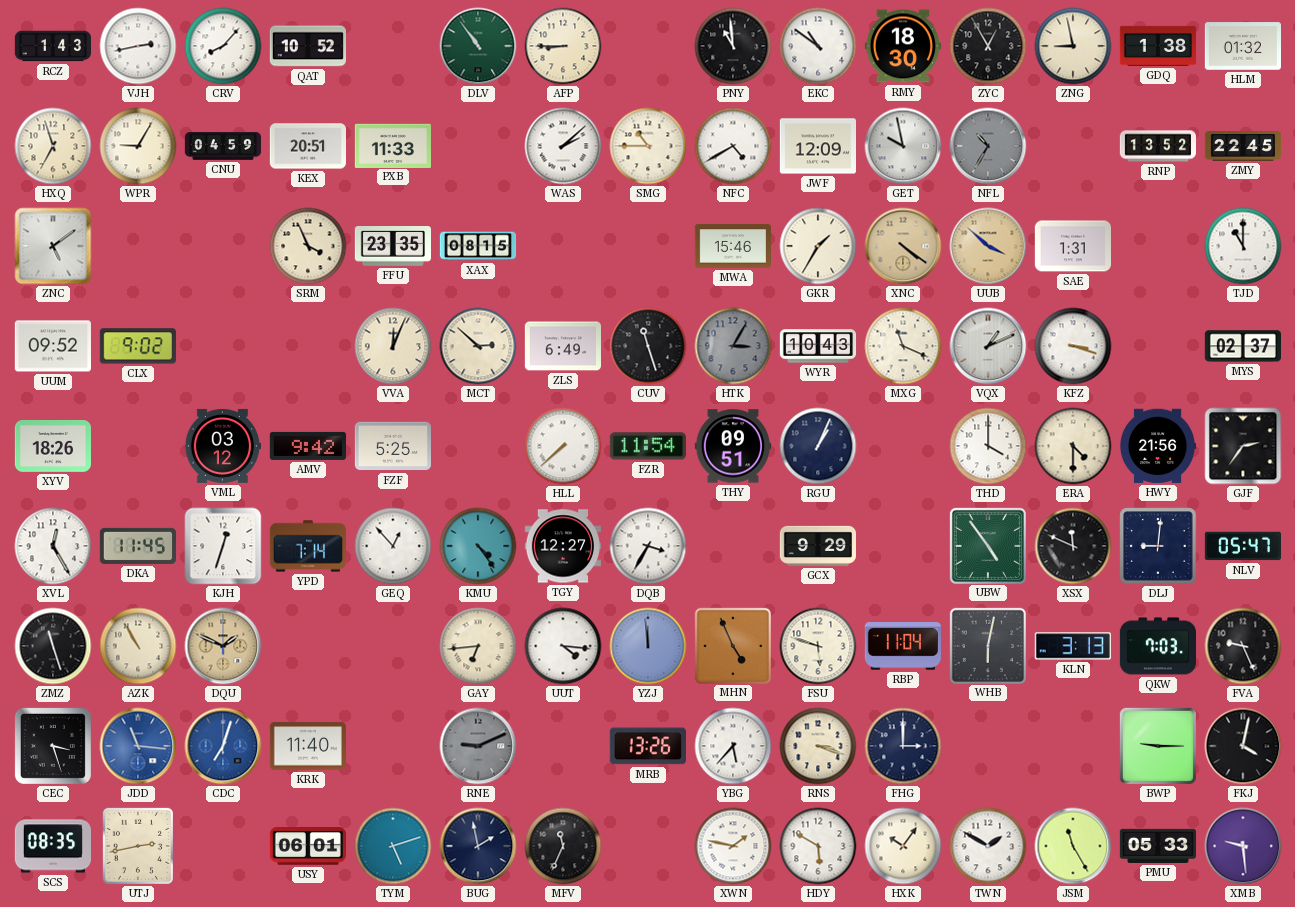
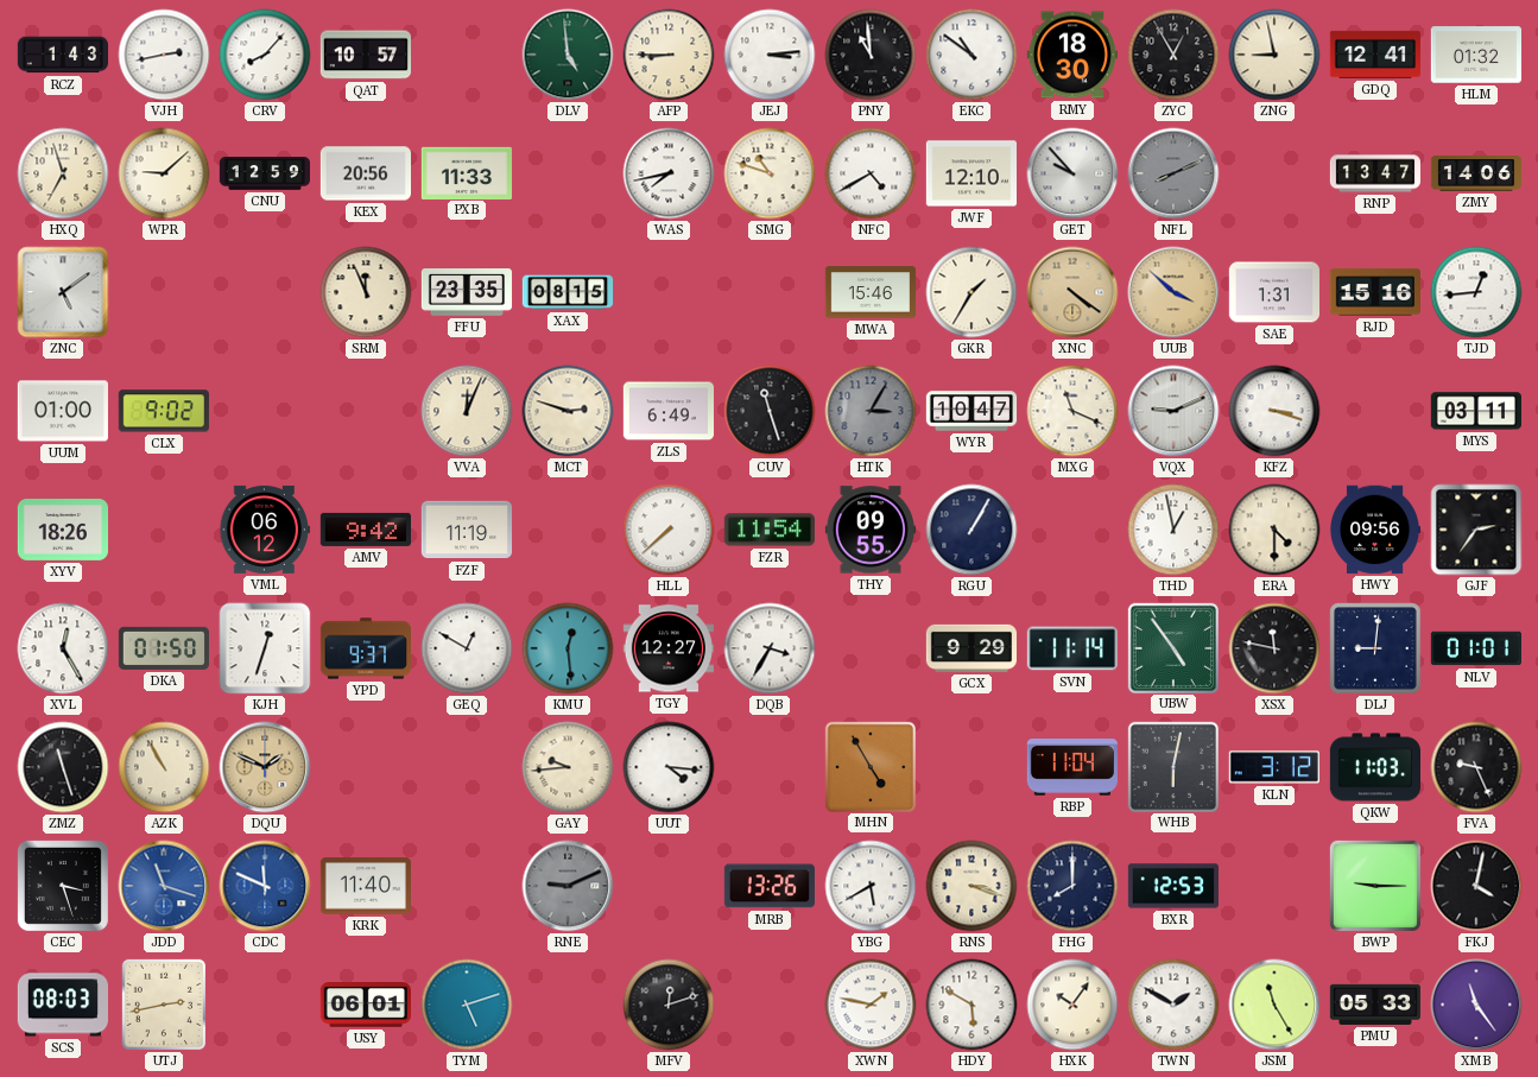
QAT: 10:52 -> 10:57
DLV: 10:54 -> 4:59
JEJ: none -> 3:14
GDQ: 1:38 -> 12:41
WPR: 9:05 -> 9:08
CNU: 04:59 -> 12:59
KEX: 20:51 -> 20:56
WAS: 2:08 -> 7:43
SMG: 10:45 -> 10:48
JWF: 12:09 -> 12:10
GET: 9:58 -> 9:53
NFL: 10:35 -> 8:11
RNP: 13:52 -> 13:47
ZMY: 22:45 -> 14:06
SRM: 3:56 -> 11:56
RJD: none -> 15:16
TJD: 11:00 -> 12:44
UUM: 09:52 -> 01:00
MCT: 2:52 -> 2:48
WYR: 10:43 -> 10:47
VQX: 1:11 -> 9:11
MYS: 02:37 -> 03:11
VML: 03:12 -> 06:12
FZF: 5:25 -> 11:19
THY: 09:51 -> 09:55
RGU: 1:04 -> 1:05
THD: 4:00 -> 12:58
HWY: 21:56 -> 09:56
DKA: 11:45 -> 01:50
YPD: 7:14 -> 9:37
GEQ: 12:53 -> 12:50
KMU: 4:24 -> 12:29
SVN: none -> 11:14
XSX: 11:49 -> 11:47
NLV: 05:47 -> 01:01
GAY: 6:44 -> 9:44
YZJ: 11:59 -> none
MHN: 4:56 -> 4:55
FSU: 5:48 -> none
KLN: 3:13 -> 3:12
QKW: 7:03 -> 11:03
JDD: 11:16 -> 11:18
CDC: 7:03 -> 11:49
YBG: 5:37 -> 5:40
FHG: 3:00 -> 8:00
BXR: none -> 12:53
SCS: 08:35 -> 08:03
BUG: 1:58 -> none
MFV: 11:34 -> 12:12
XMB: 9:29 -> 11:24
